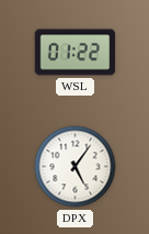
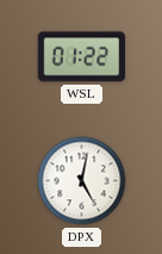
DPX: 5:06 -> 5:02
